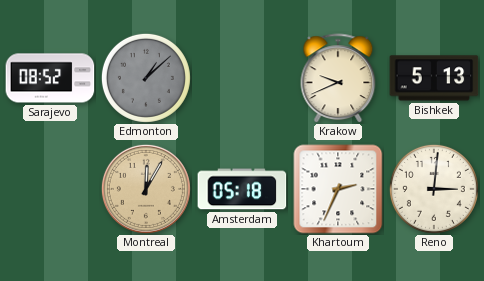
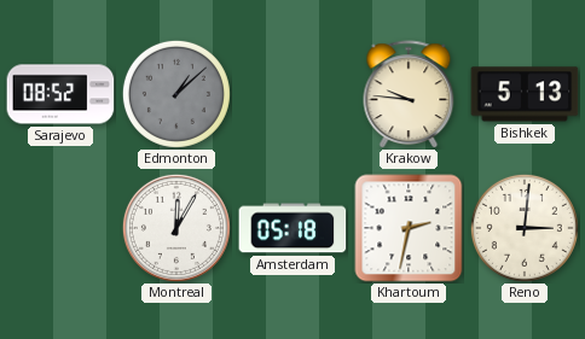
Krakow: 9:41 -> 9:46
Montreal dial: champagne -> white
Khartoum: 2:34 -> 2:32
